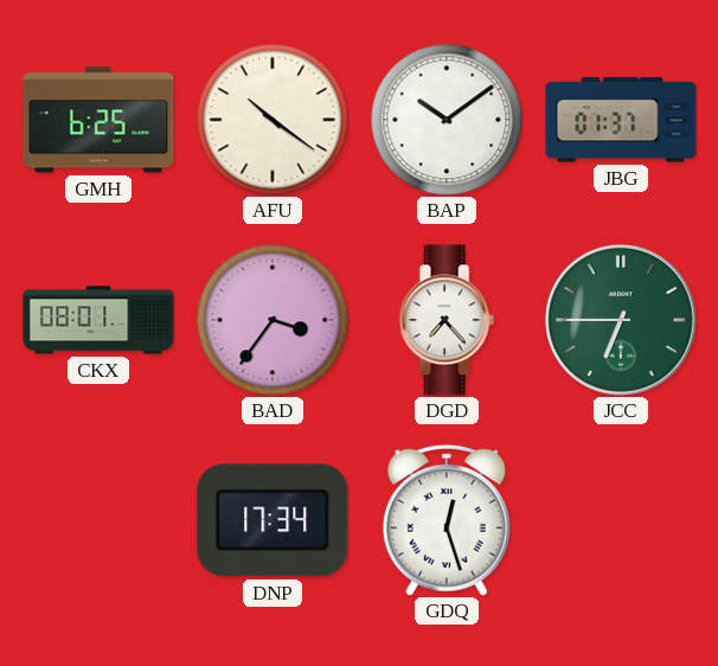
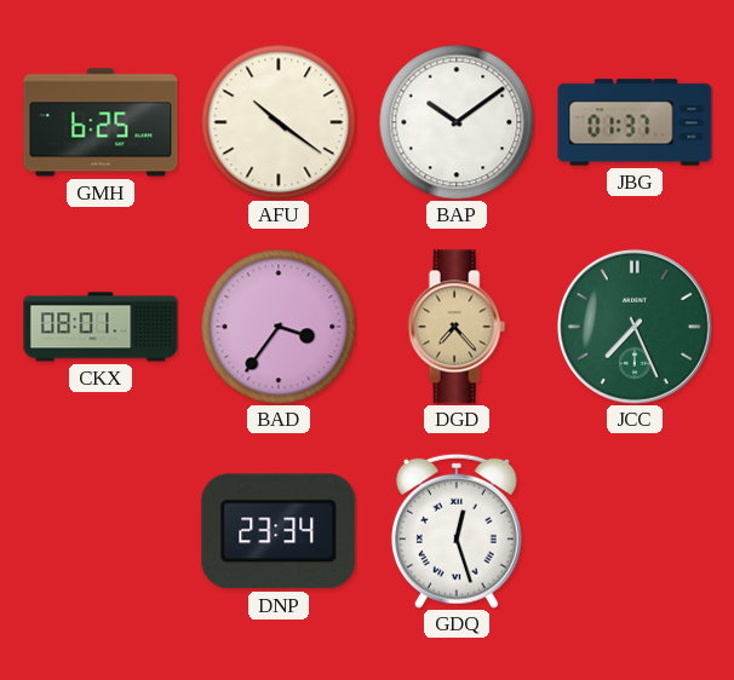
DGD dial: white -> champagne
JCC: 6:45 -> 7:26
DNP: 17:34 -> 23:34
